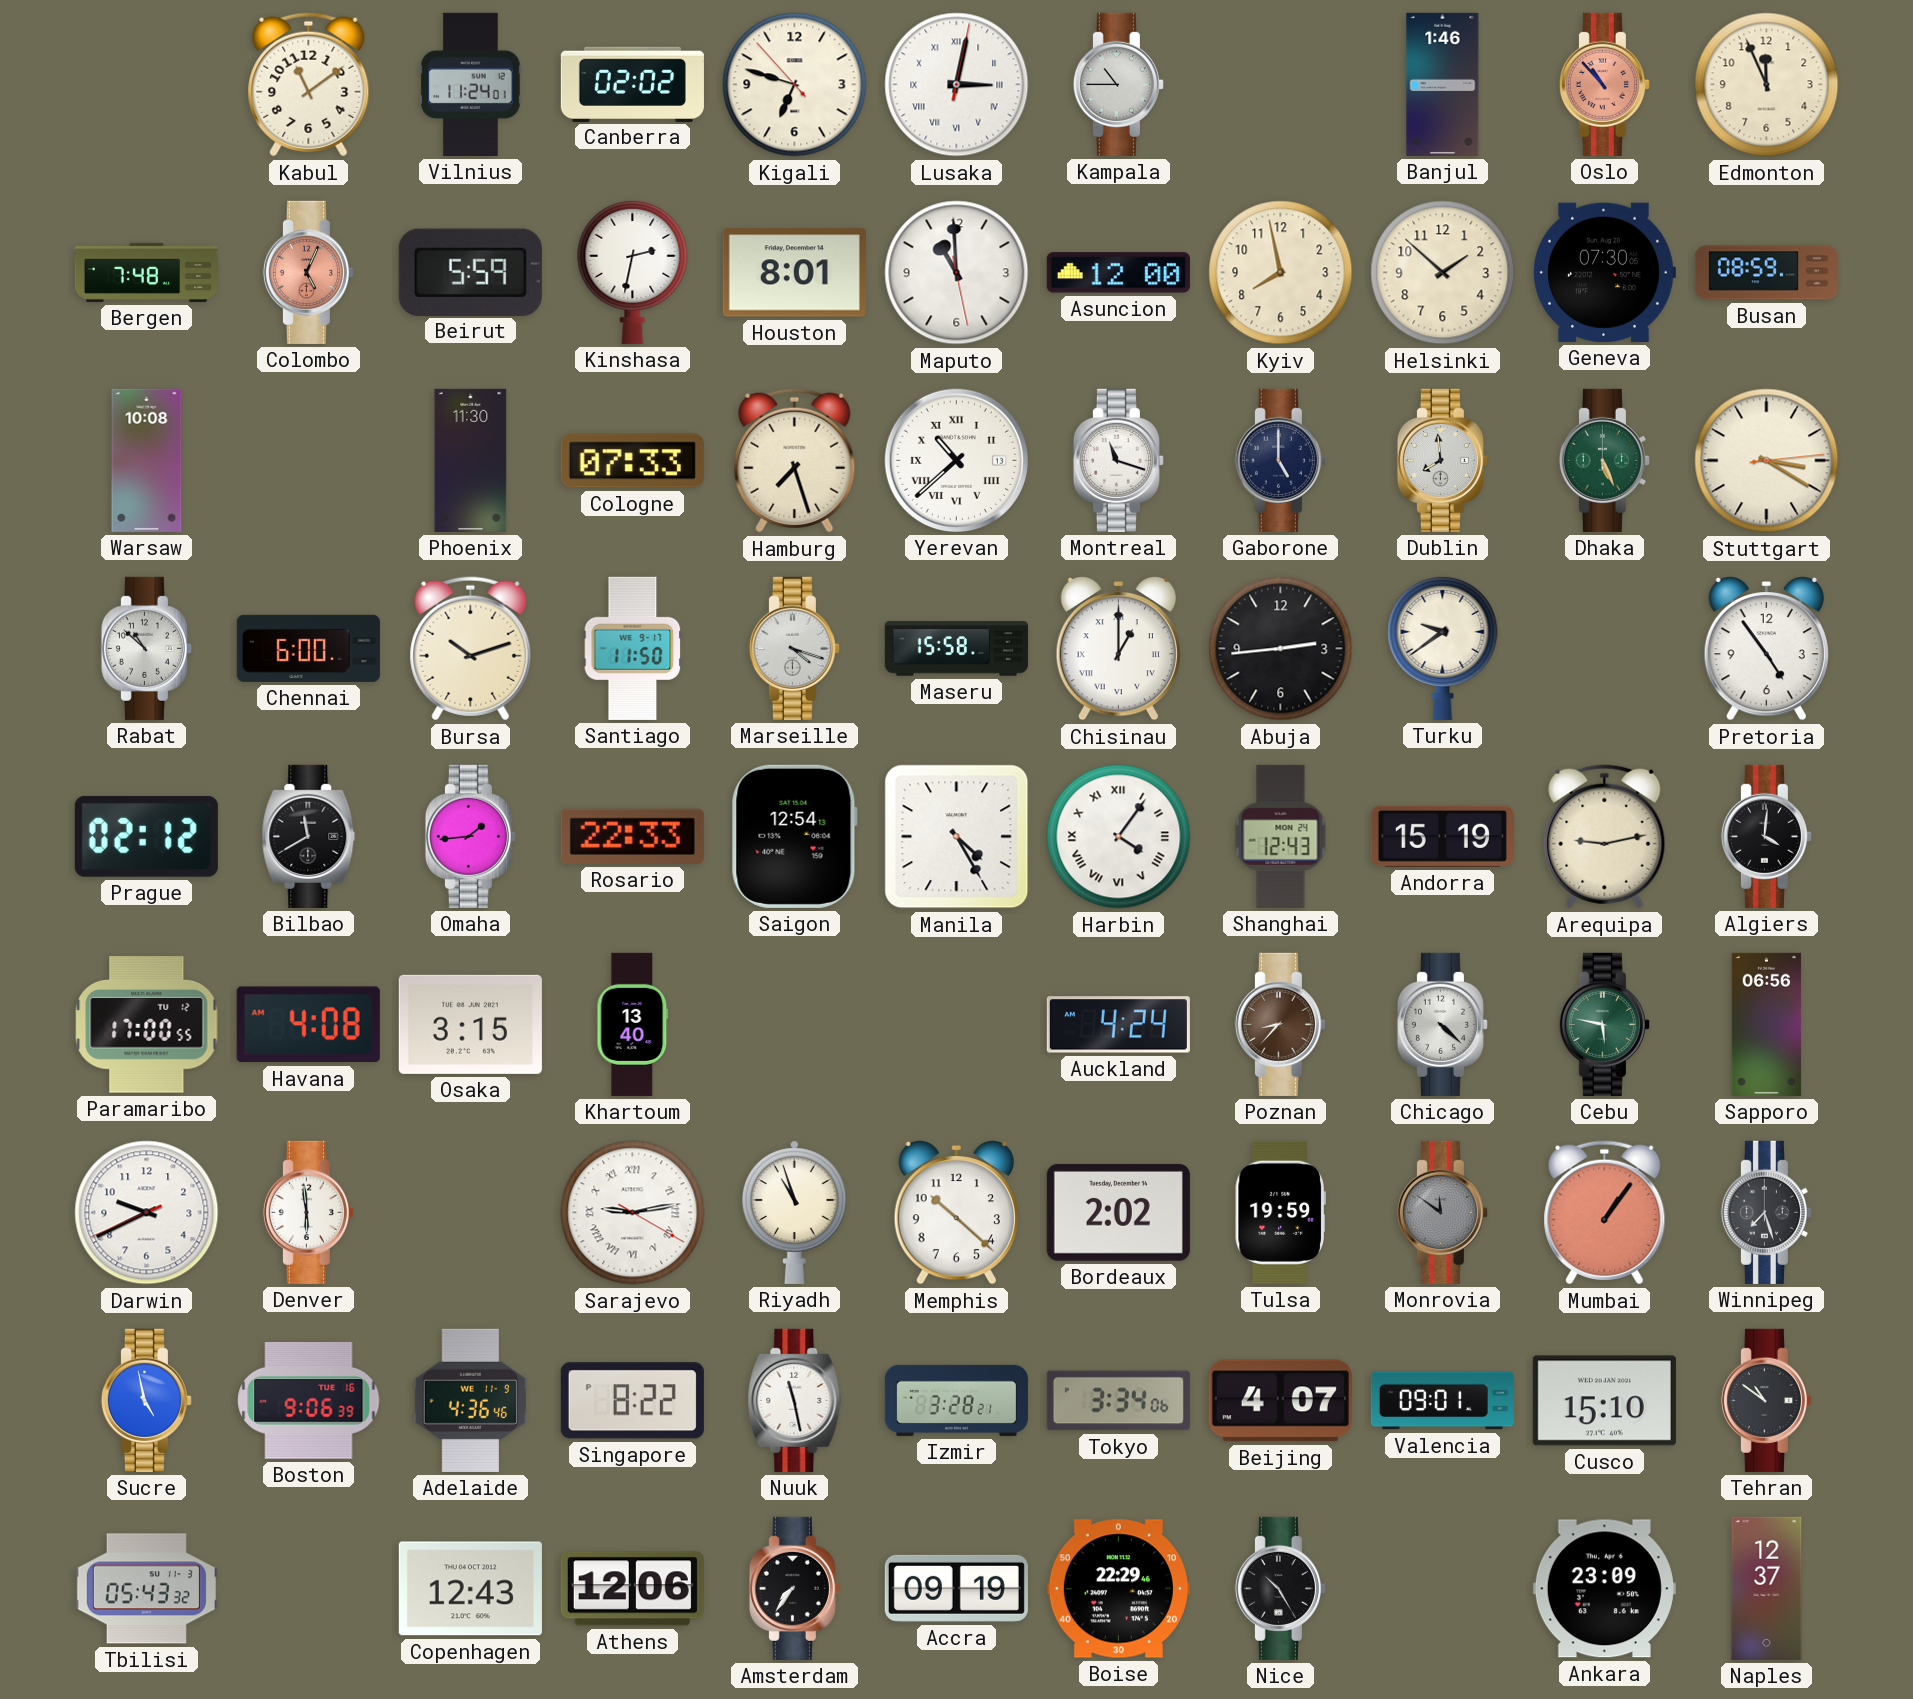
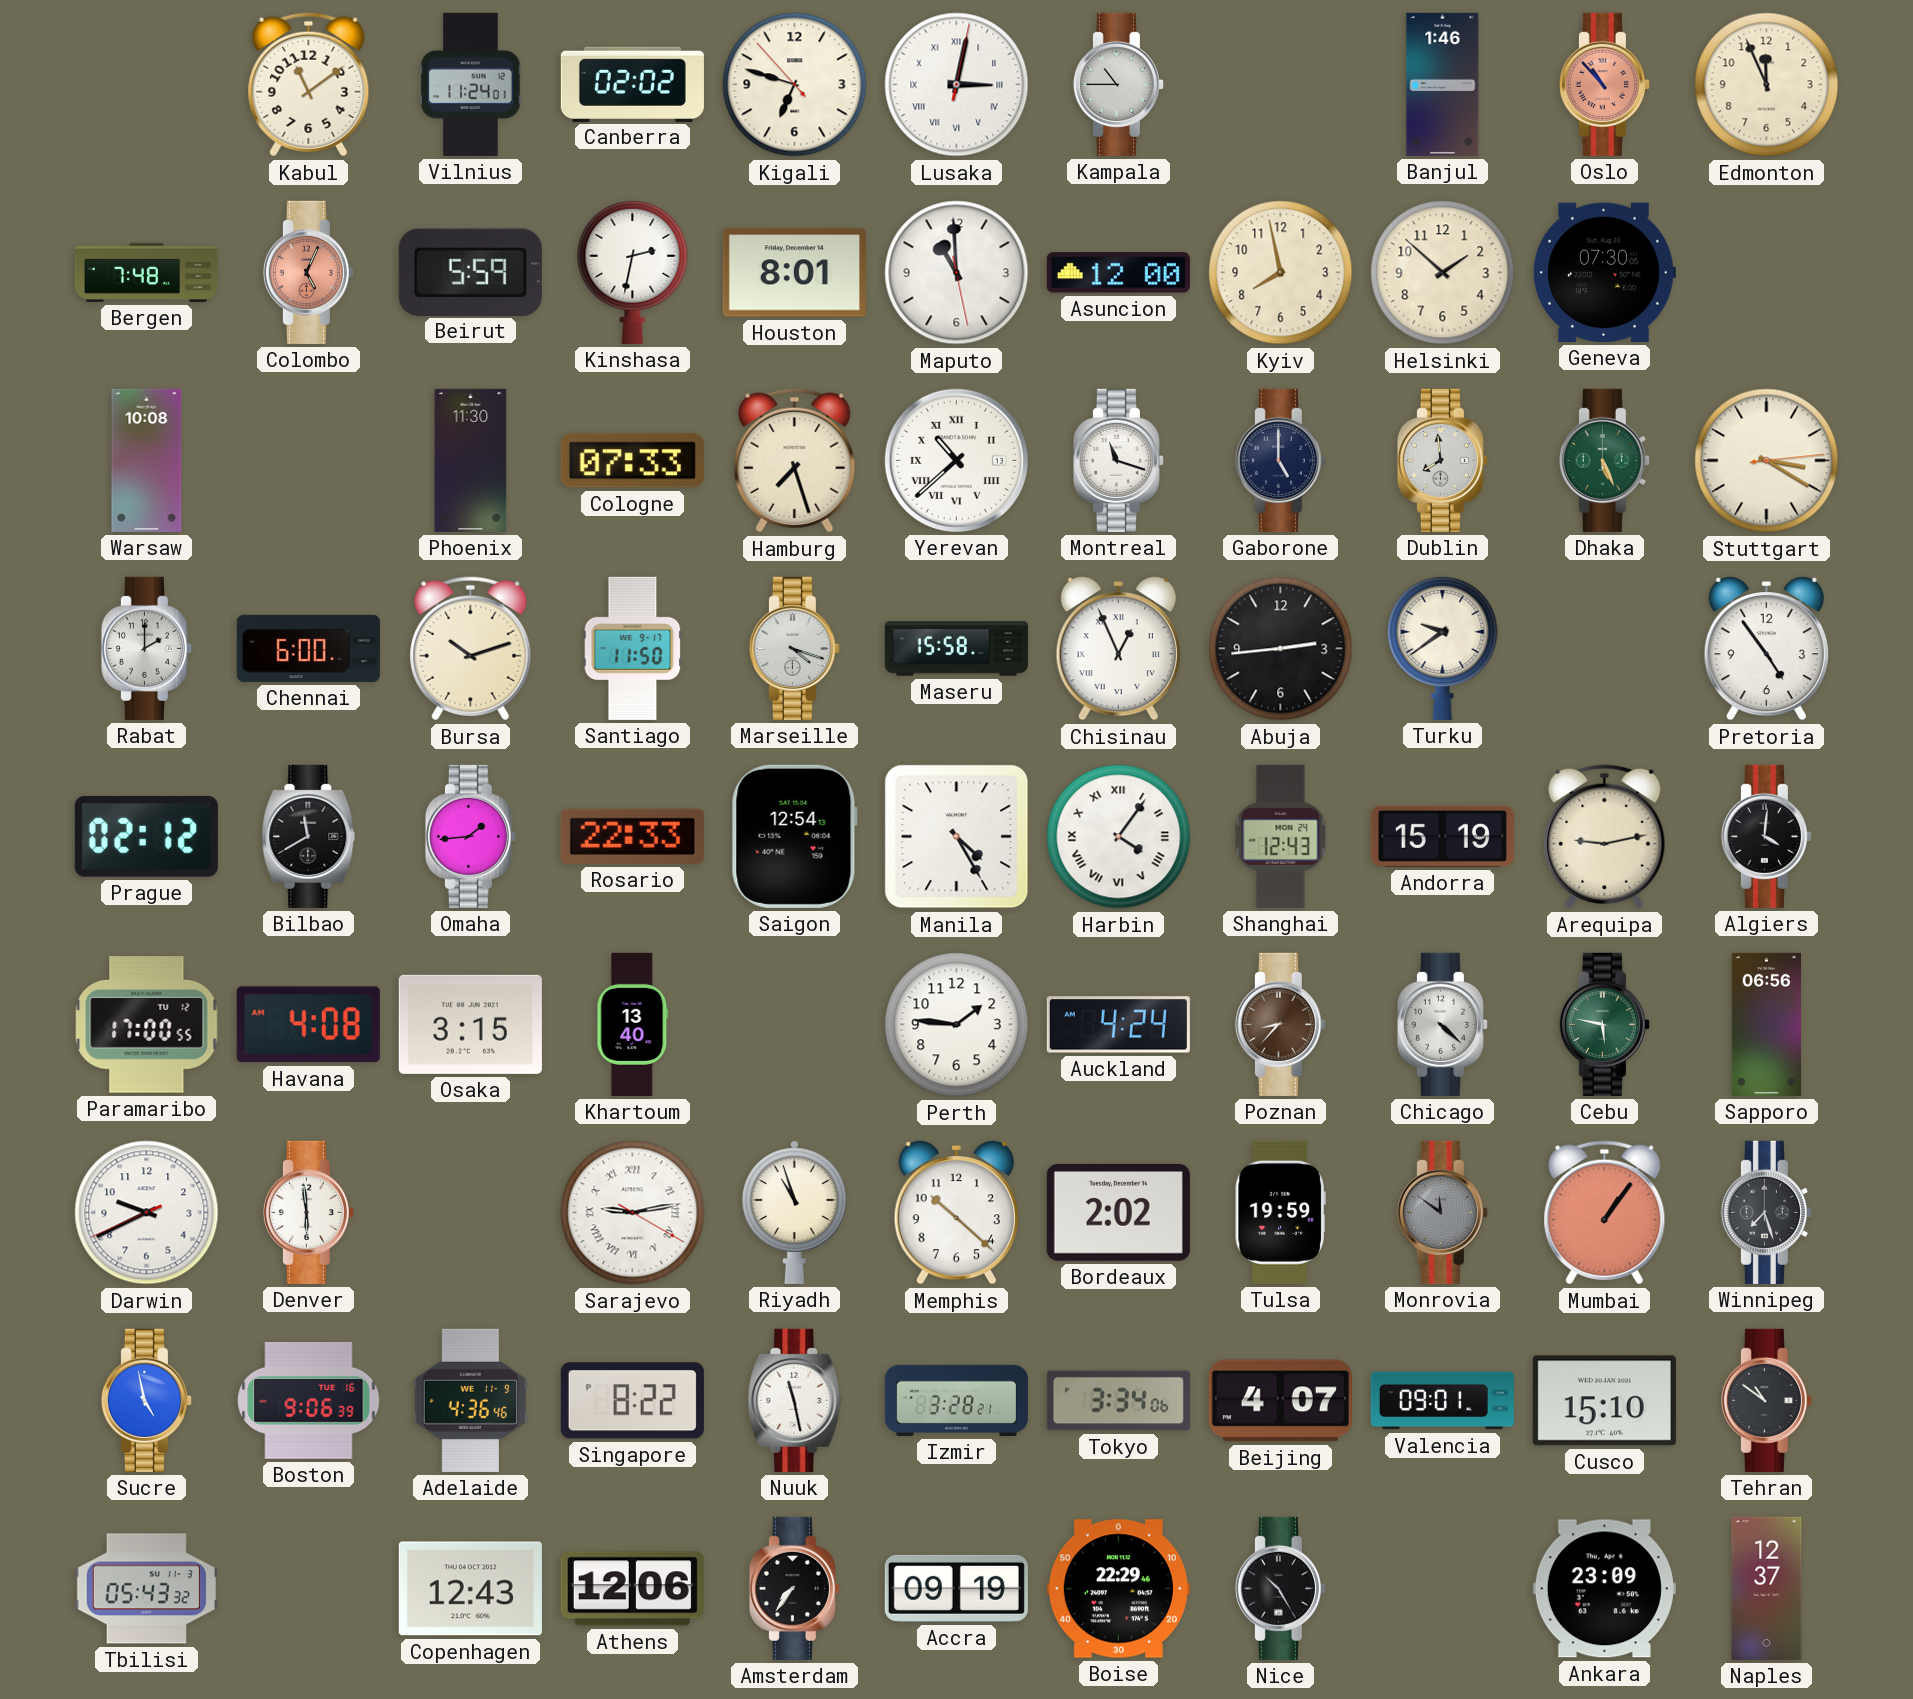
Busan: 08:59 -> none
Rabat: 10:52 -> 2:00
Chisinau: 1:00 -> 12:56
Perth: none -> 1:46
